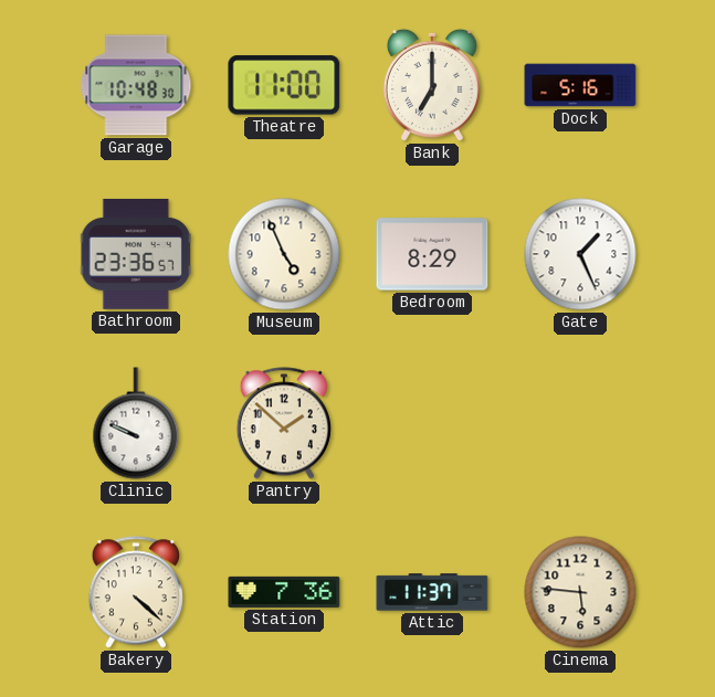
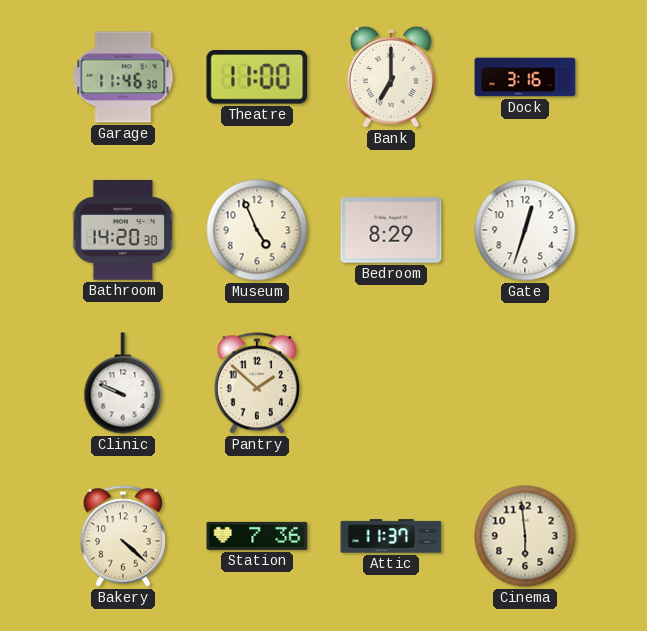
Garage: 10:48 -> 11:46
Dock: 5:16 -> 3:16
Bathroom: 23:36 -> 14:20
Gate: 1:26 -> 12:33
Cinema: 5:46 -> 5:59
